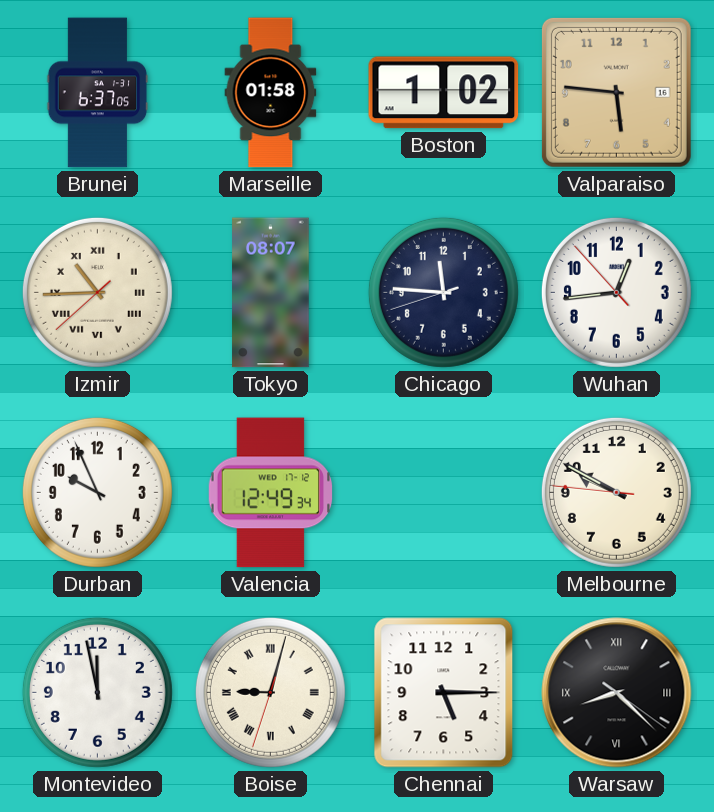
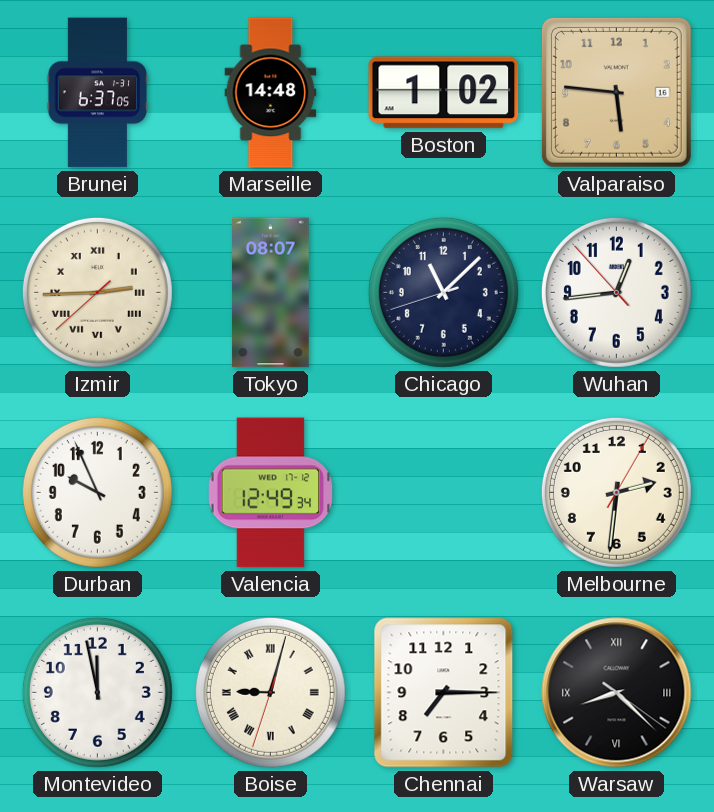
Marseille: 01:58 -> 14:48
Izmir: 10:44 -> 2:44
Chicago: 11:45 -> 11:07
Melbourne: 9:49 -> 2:31
Chennai: 5:15 -> 7:15
